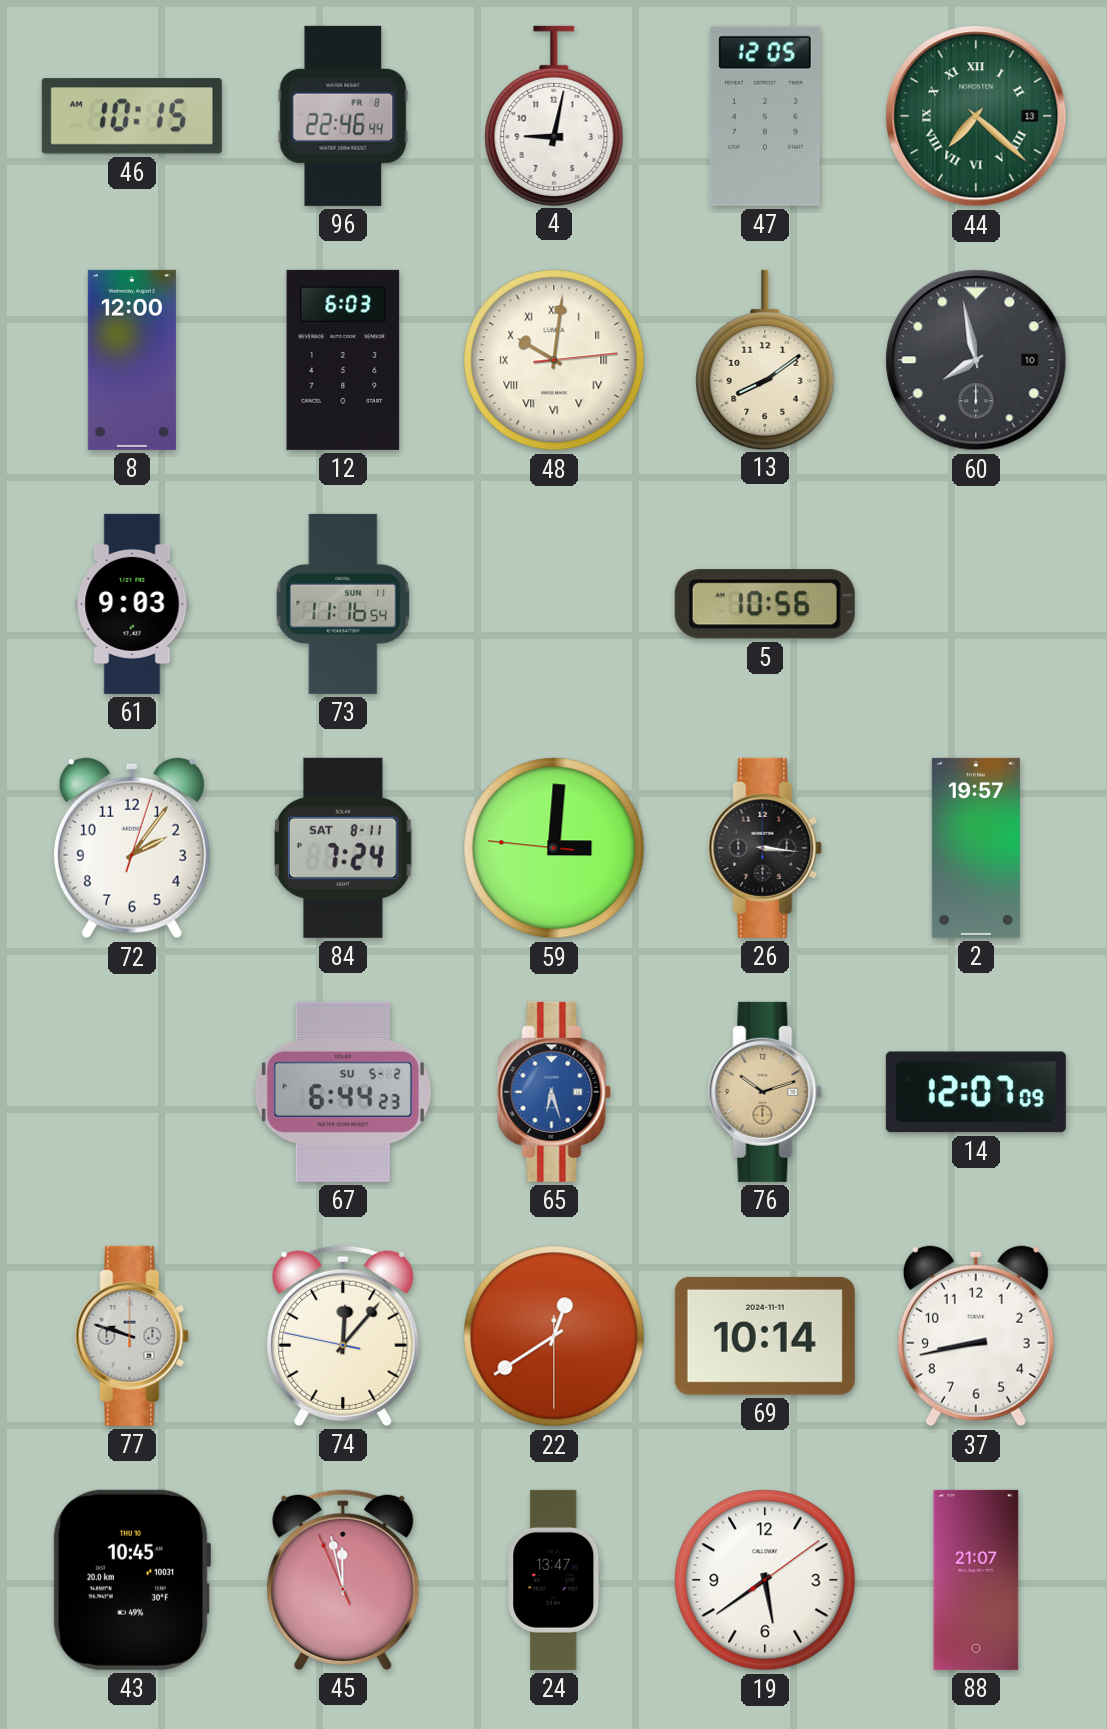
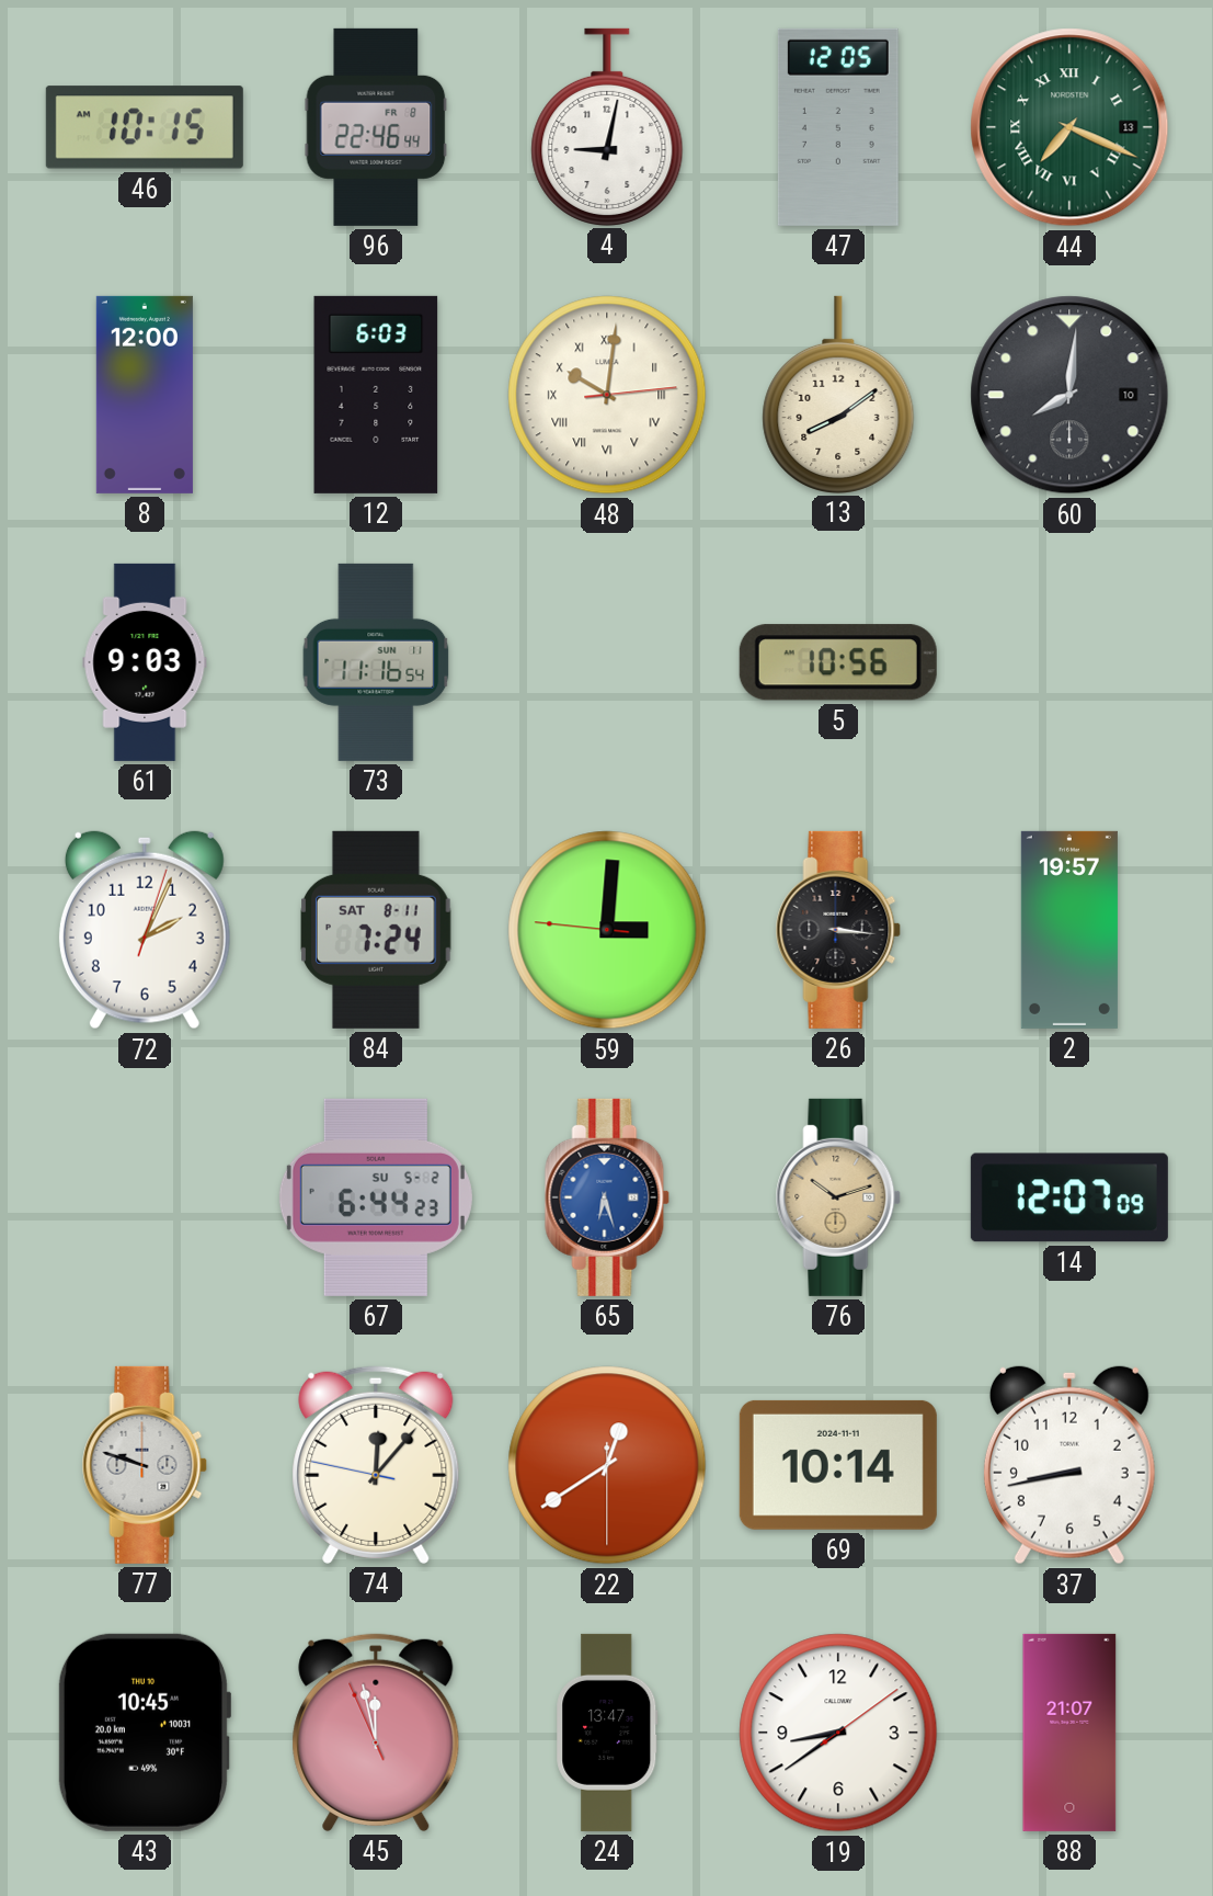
44: 7:22 -> 7:19
60: 7:58 -> 8:01
72: 2:06 -> 2:04
19: 5:39 -> 8:39
